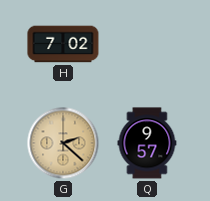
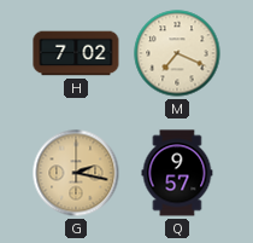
M: none -> 7:19
G: 2:22 -> 2:17
